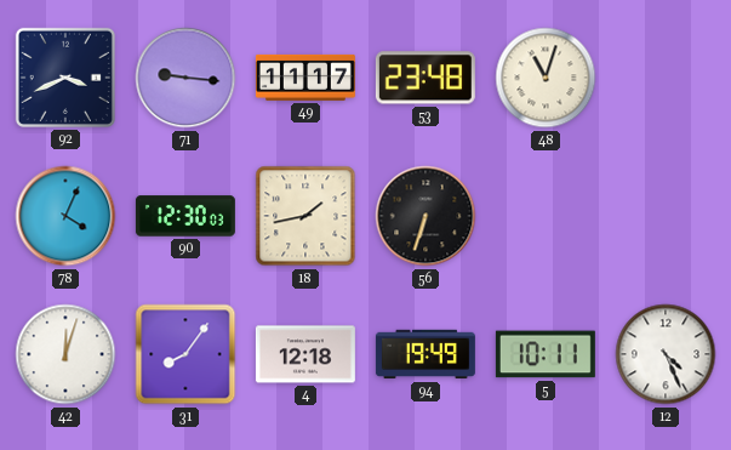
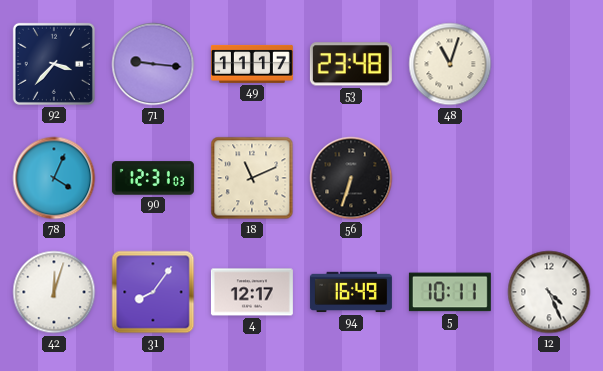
92: 3:41 -> 3:37
90: 12:30 -> 12:31
18: 1:43 -> 11:11
4: 12:18 -> 12:17
94: 19:49 -> 16:49
